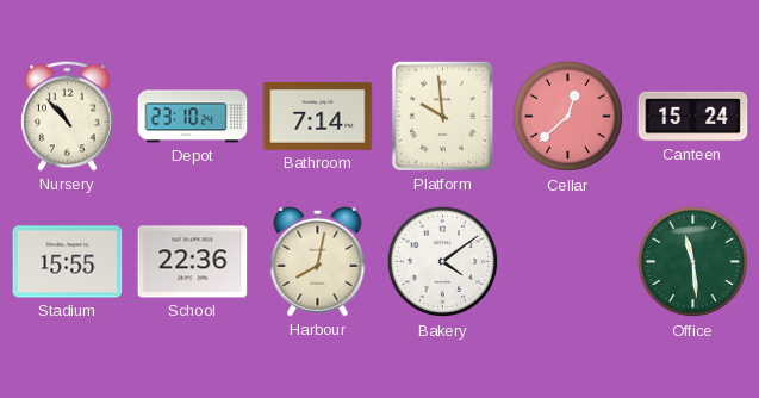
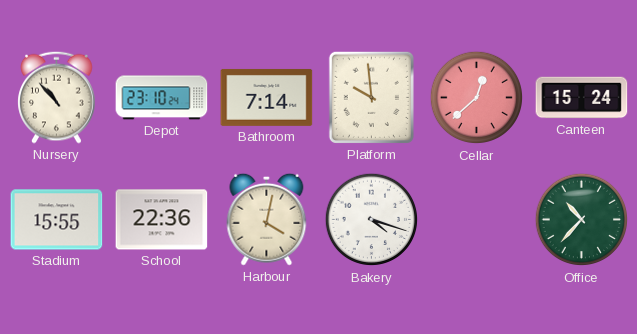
Harbour: 8:02 -> 4:02
Bakery: 4:09 -> 4:18
Office: 11:29 -> 10:37
